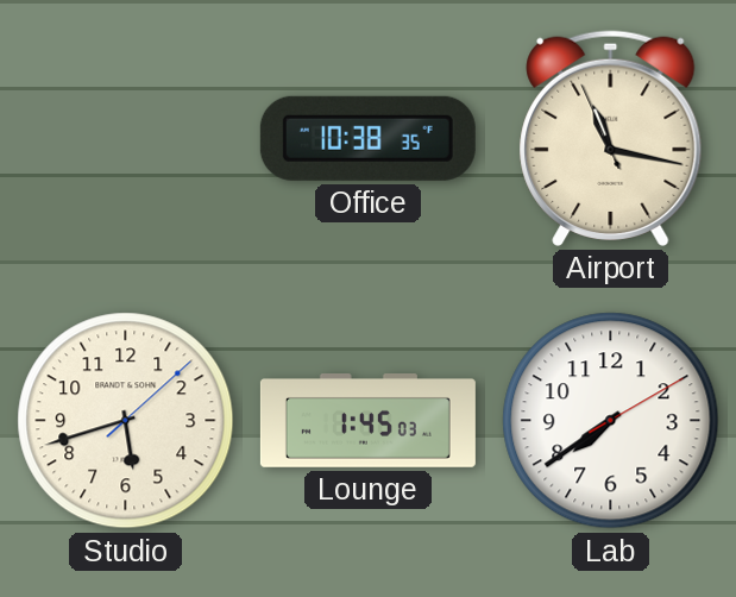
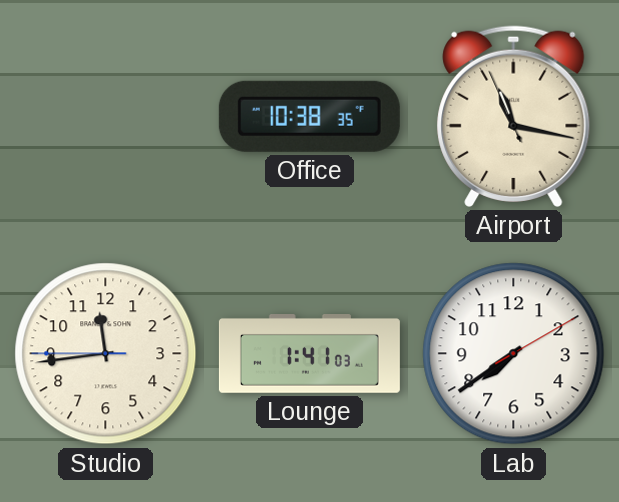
Studio: 5:42 -> 11:43
Lounge: 1:45 -> 1:41
